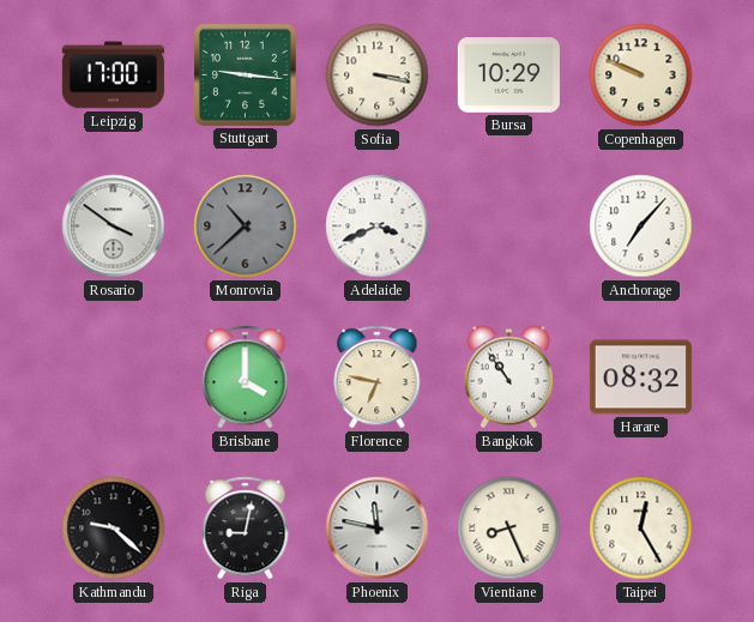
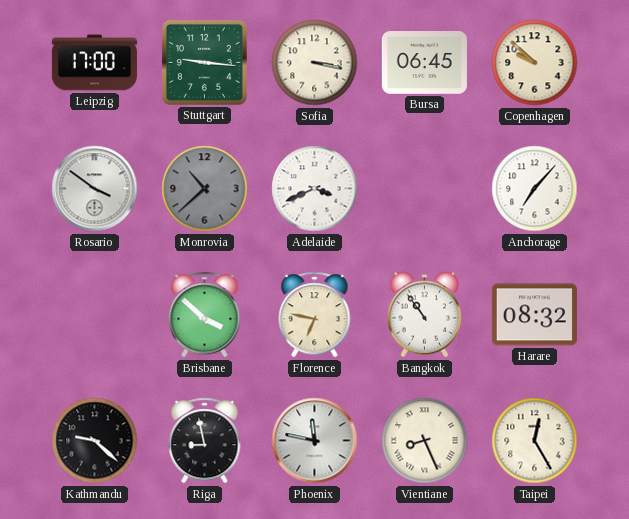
Bursa: 10:29 -> 06:45
Copenhagen: 9:49 -> 9:52
Brisbane: 4:00 -> 3:52
Riga: 9:02 -> 8:58
